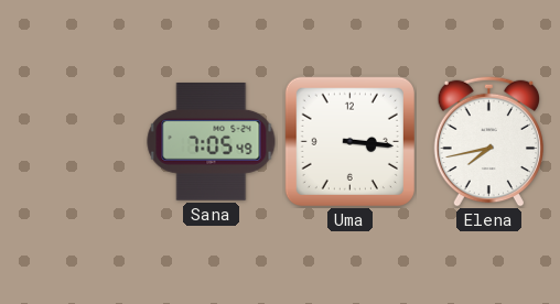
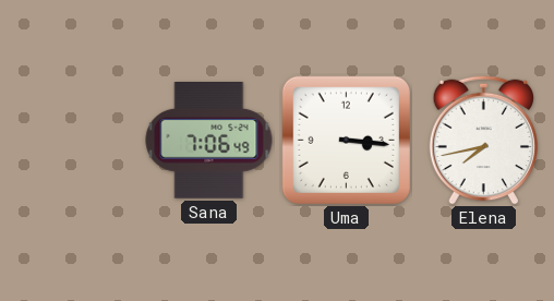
Sana: 7:05 -> 7:06
